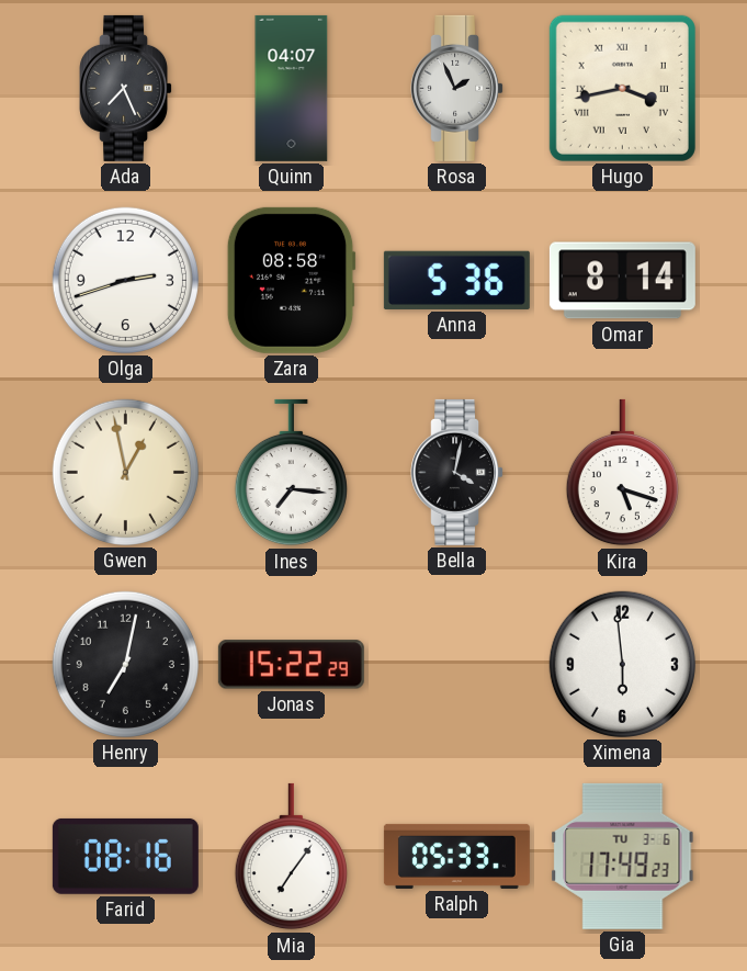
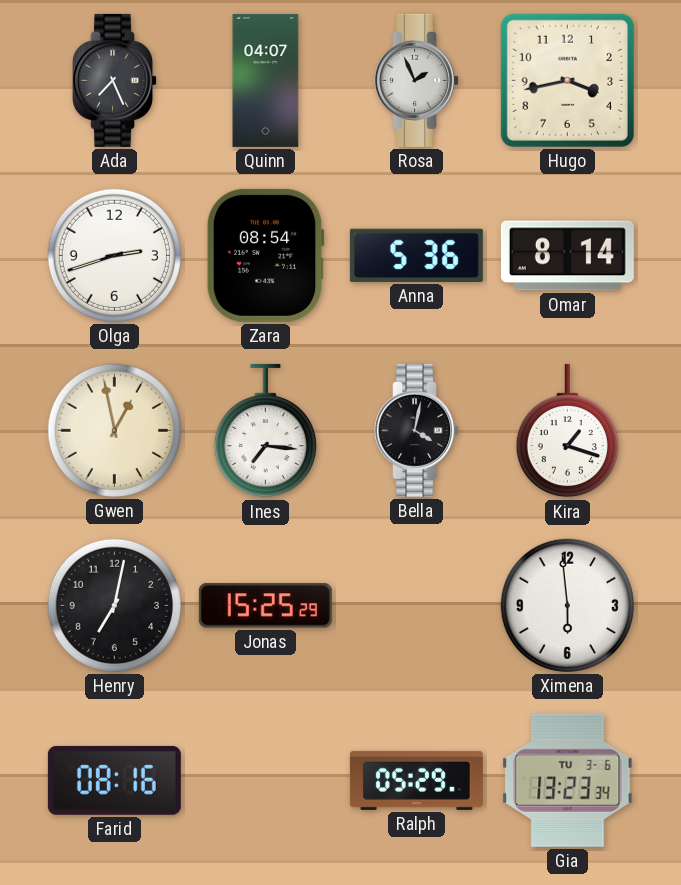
Hugo numerals: Roman -> Arabic
Zara: 08:58 -> 08:54
Kira: 5:18 -> 1:18
Jonas: 15:22 -> 15:25
Mia: 7:06 -> none
Ralph: 05:33 -> 05:29
Gia: 17:49 -> 13:23
